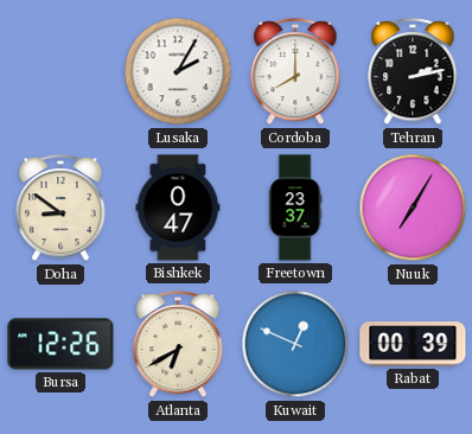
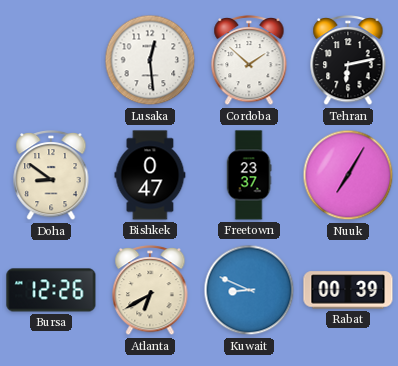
Lusaka: 2:05 -> 12:29
Cordoba: 8:00 -> 1:52
Tehran: 2:13 -> 6:13
Kuwait: 12:49 -> 8:49
